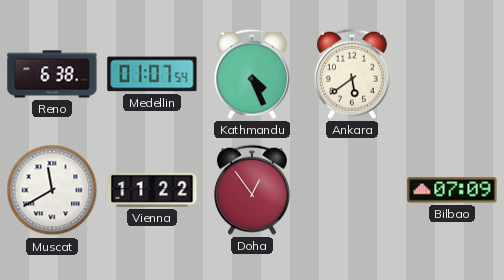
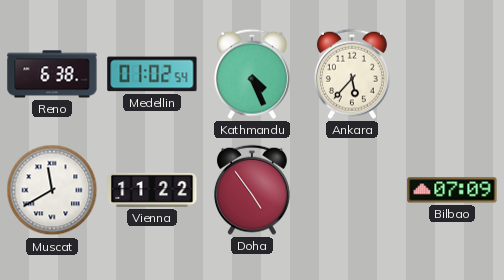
Medellin: 01:07 -> 01:02
Ankara: 5:39 -> 5:37
Doha: 12:54 -> 4:54
